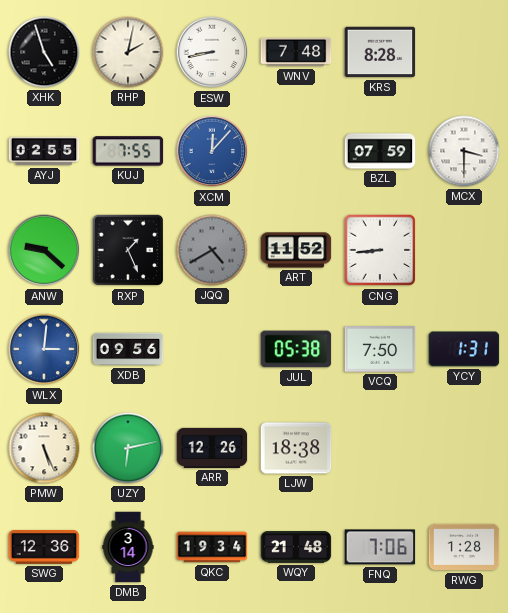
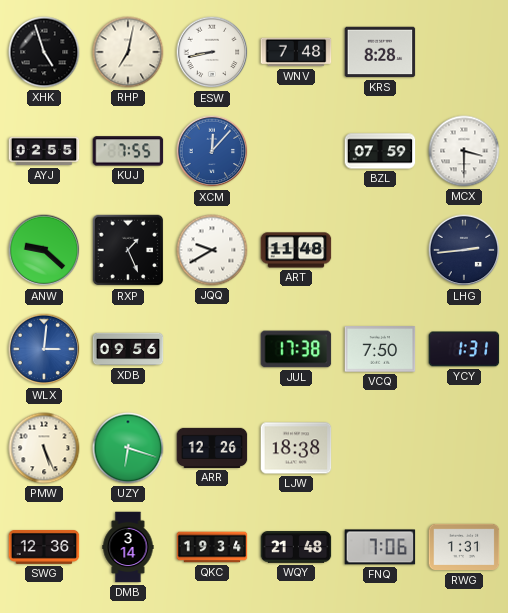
RHP: 2:02 -> 7:02
JQQ: 4:40 -> 9:40
JQQ dial: grey -> white
ART: 11:52 -> 11:48
CNG: 8:44 -> none
LHG: none -> 2:44
JUL: 05:38 -> 17:38
UZY: 6:13 -> 6:18
RWG: 1:28 -> 1:31
